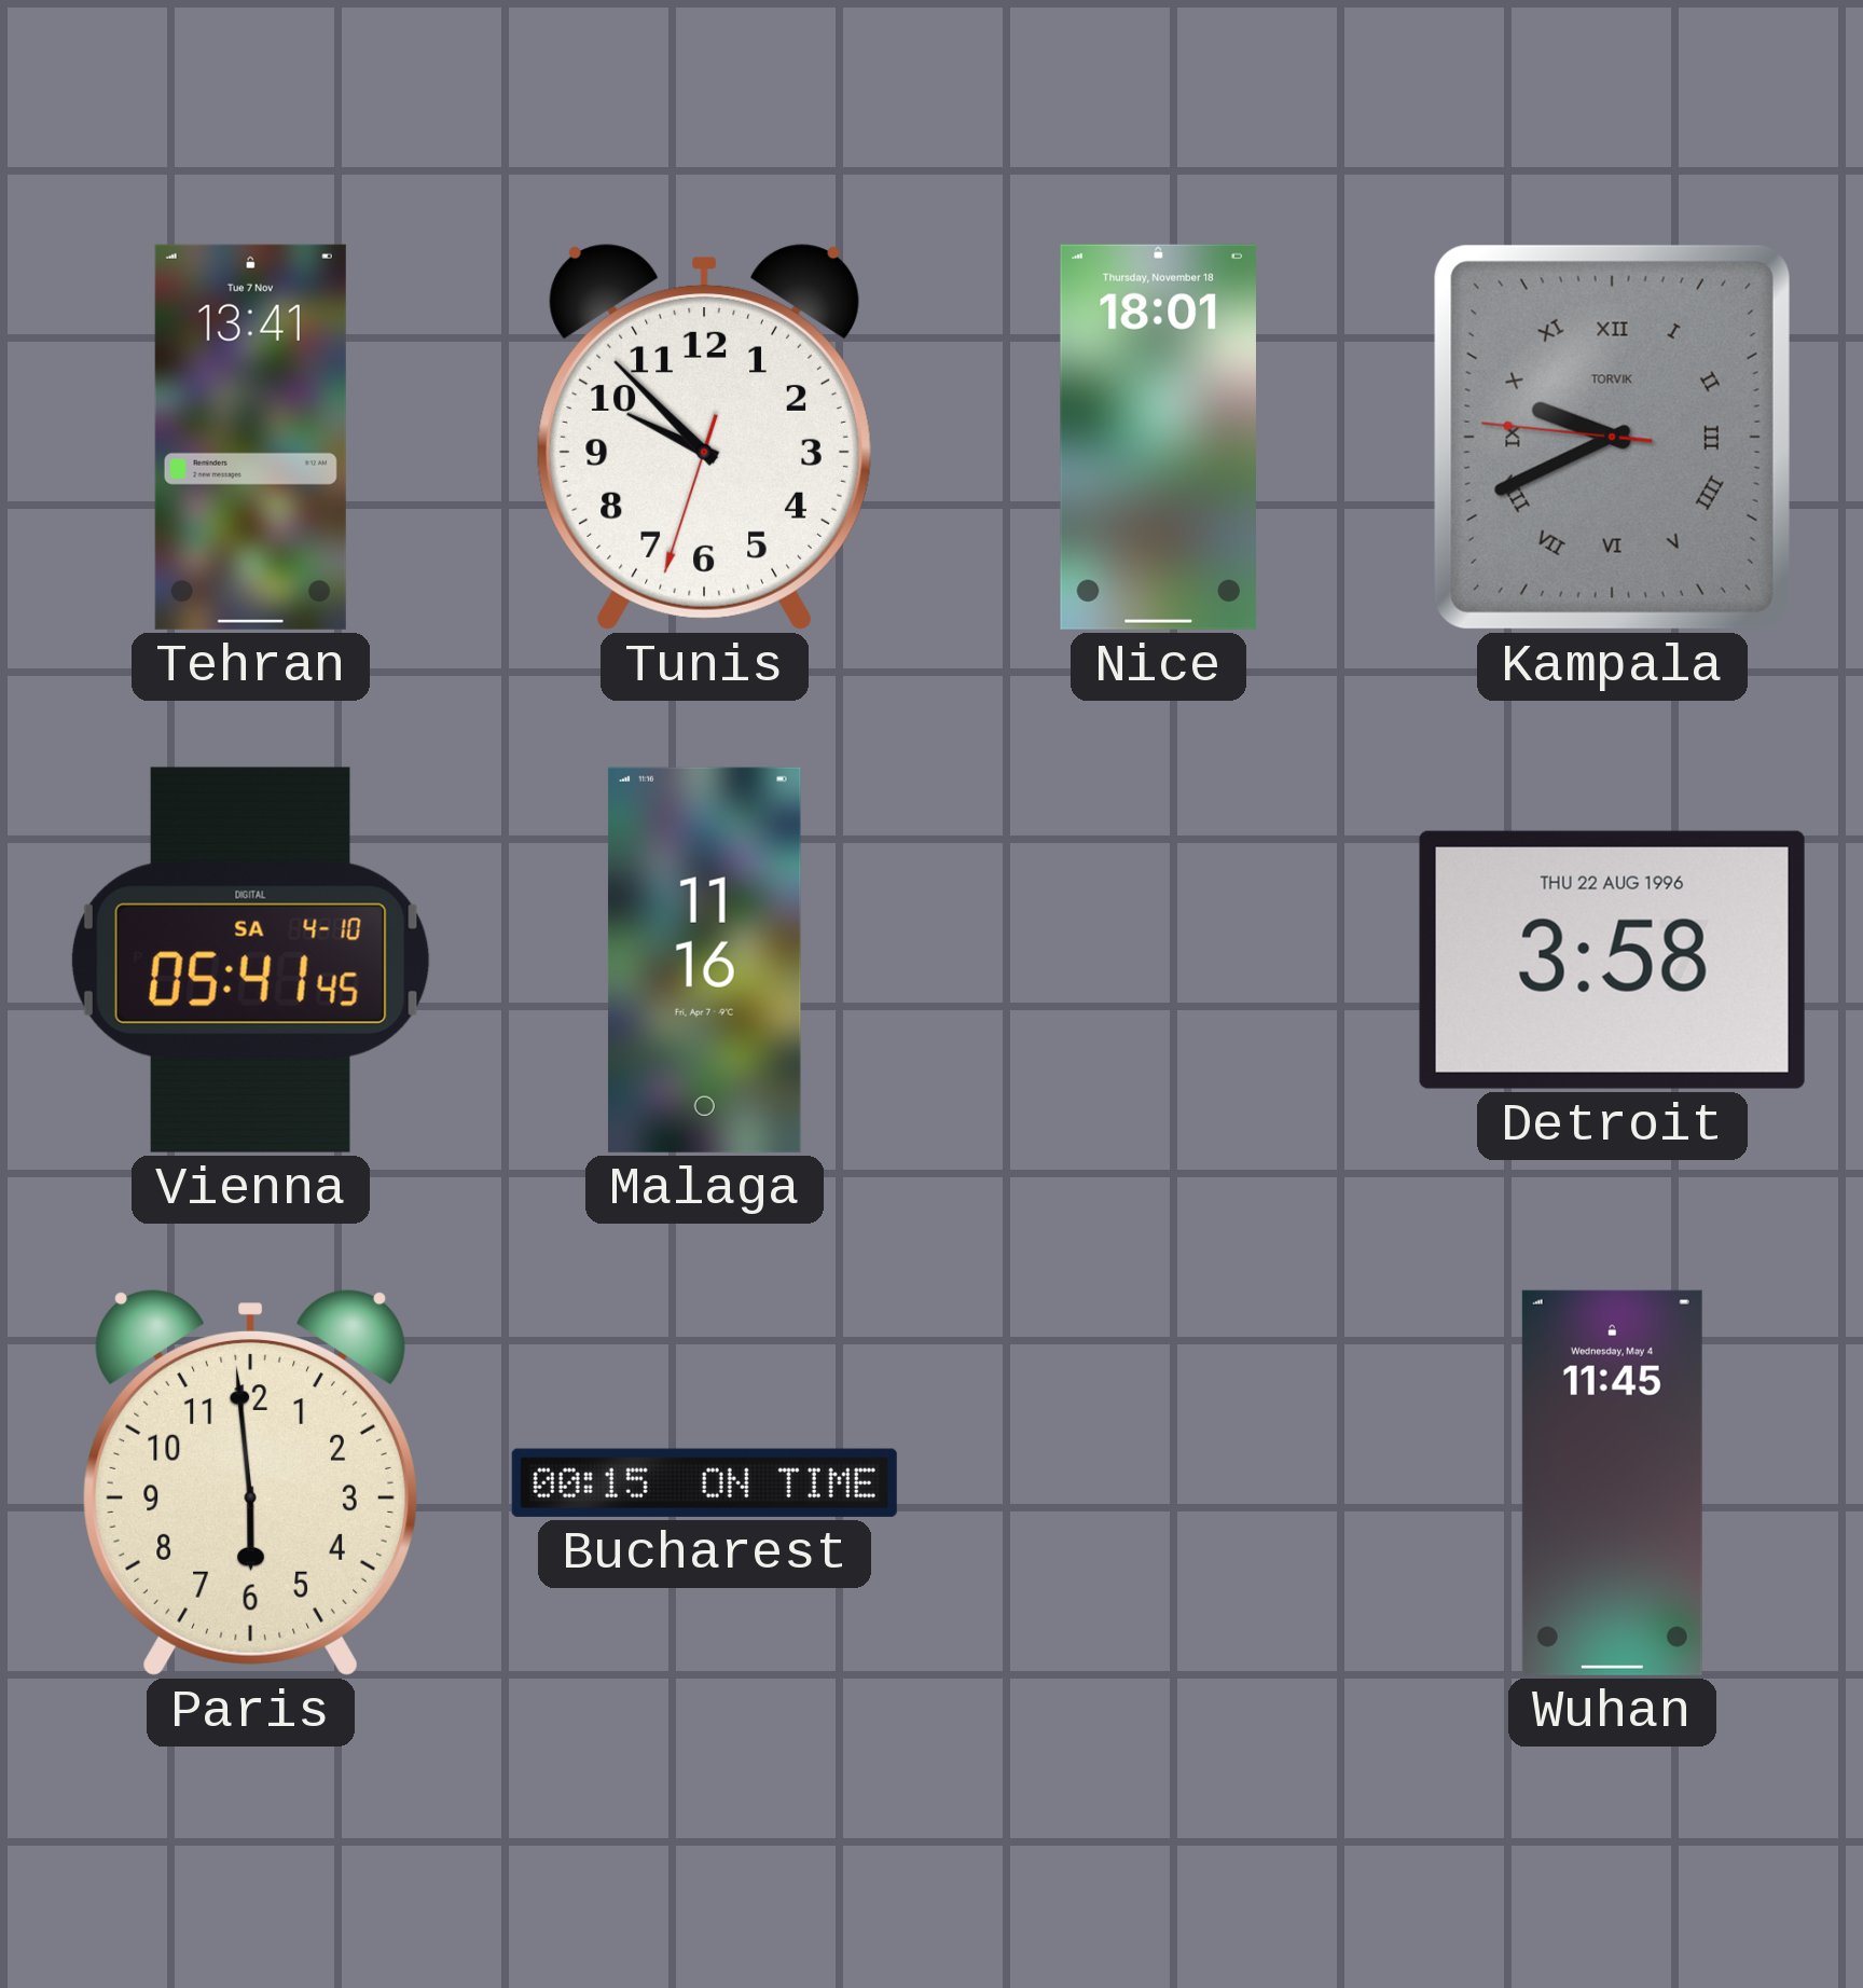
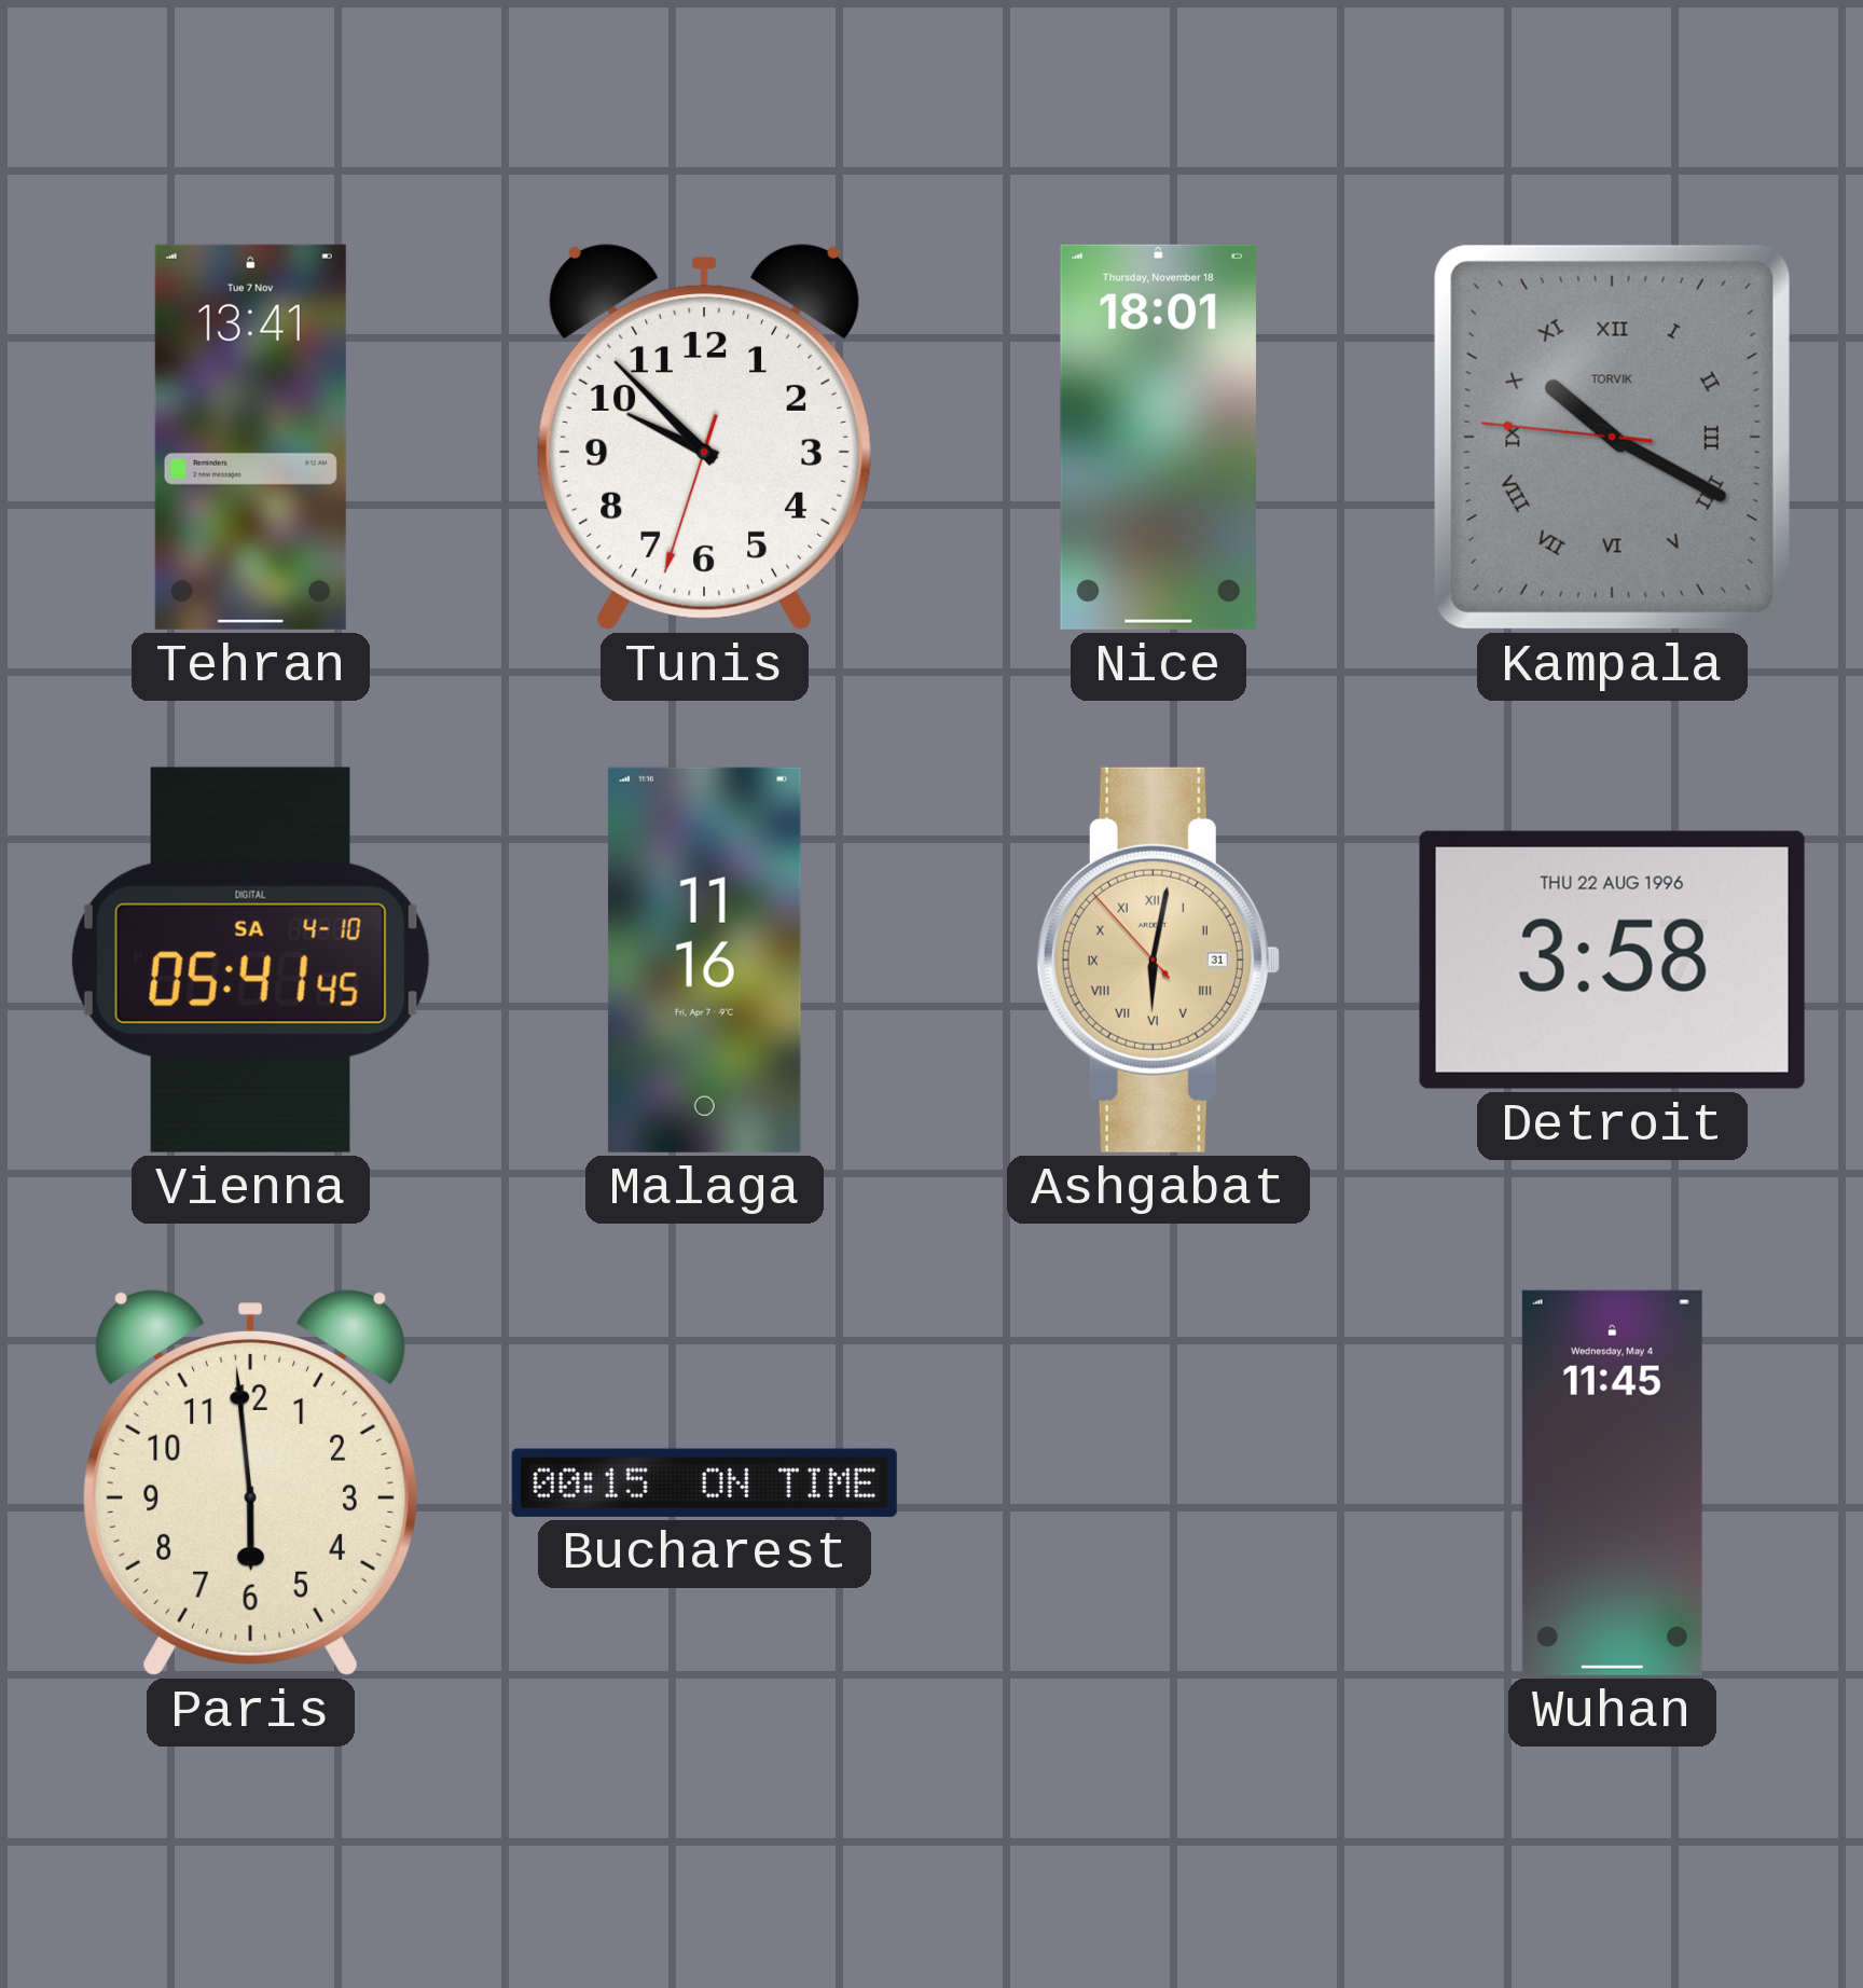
Kampala: 9:40 -> 10:19
Ashgabat: none -> 6:01
